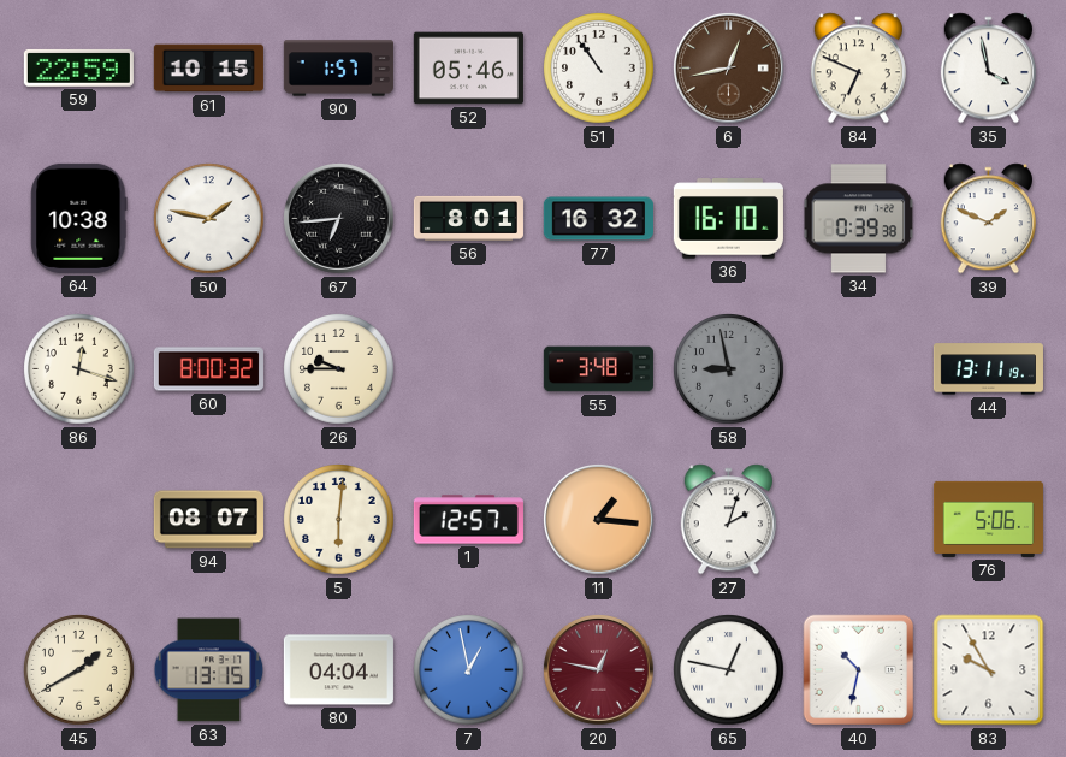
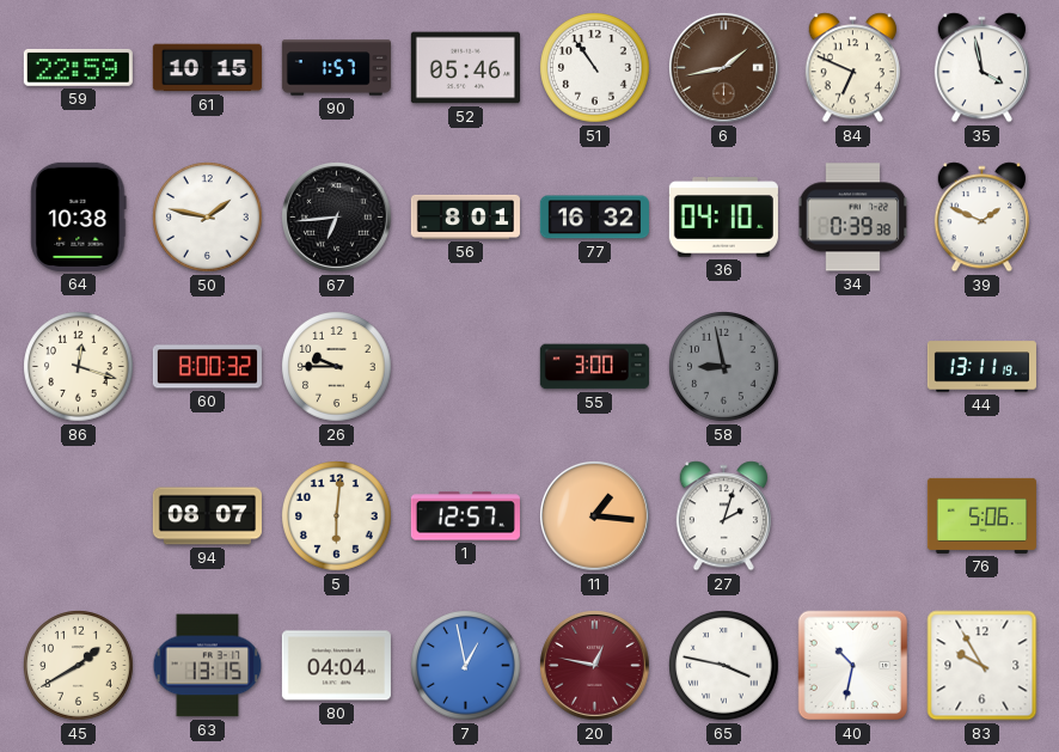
6: 12:43 -> 1:43
36: 16:10 -> 04:10
55: 3:48 -> 3:00
65: 12:47 -> 3:47
